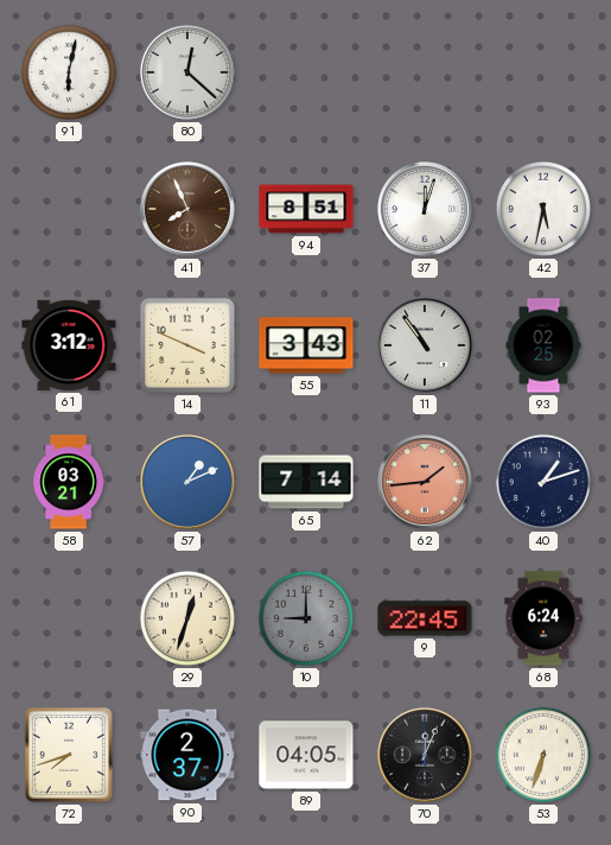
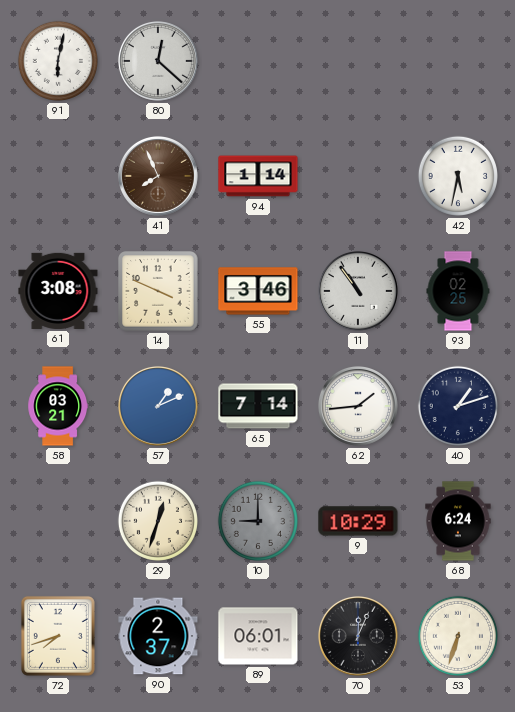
94: 8:51 -> 1:14
37: 12:03 -> none
61: 3:12 -> 3:08
55: 3:43 -> 3:46
62 dial: salmon -> white
9: 22:45 -> 10:29
89: 04:05 -> 06:01
